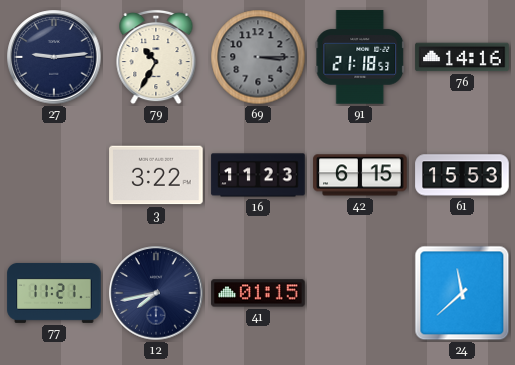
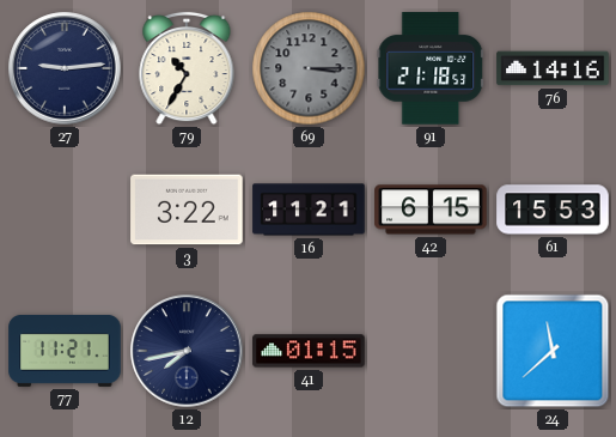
16: 11:23 -> 11:21
